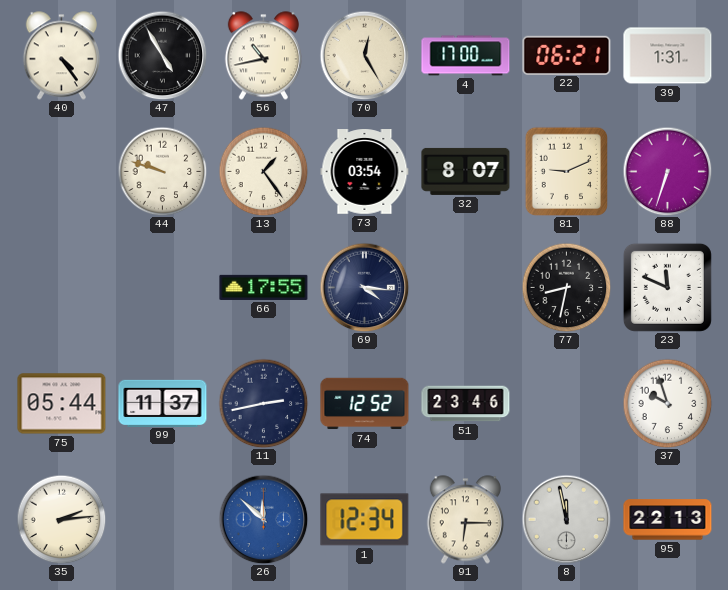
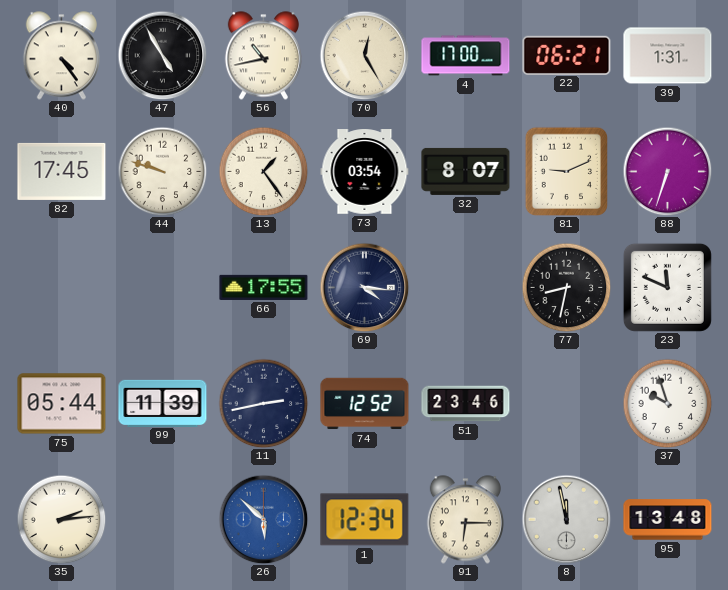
82: none -> 17:45
99: 11:37 -> 11:39
26: 11:52 -> 5:52
95: 22:13 -> 13:48
